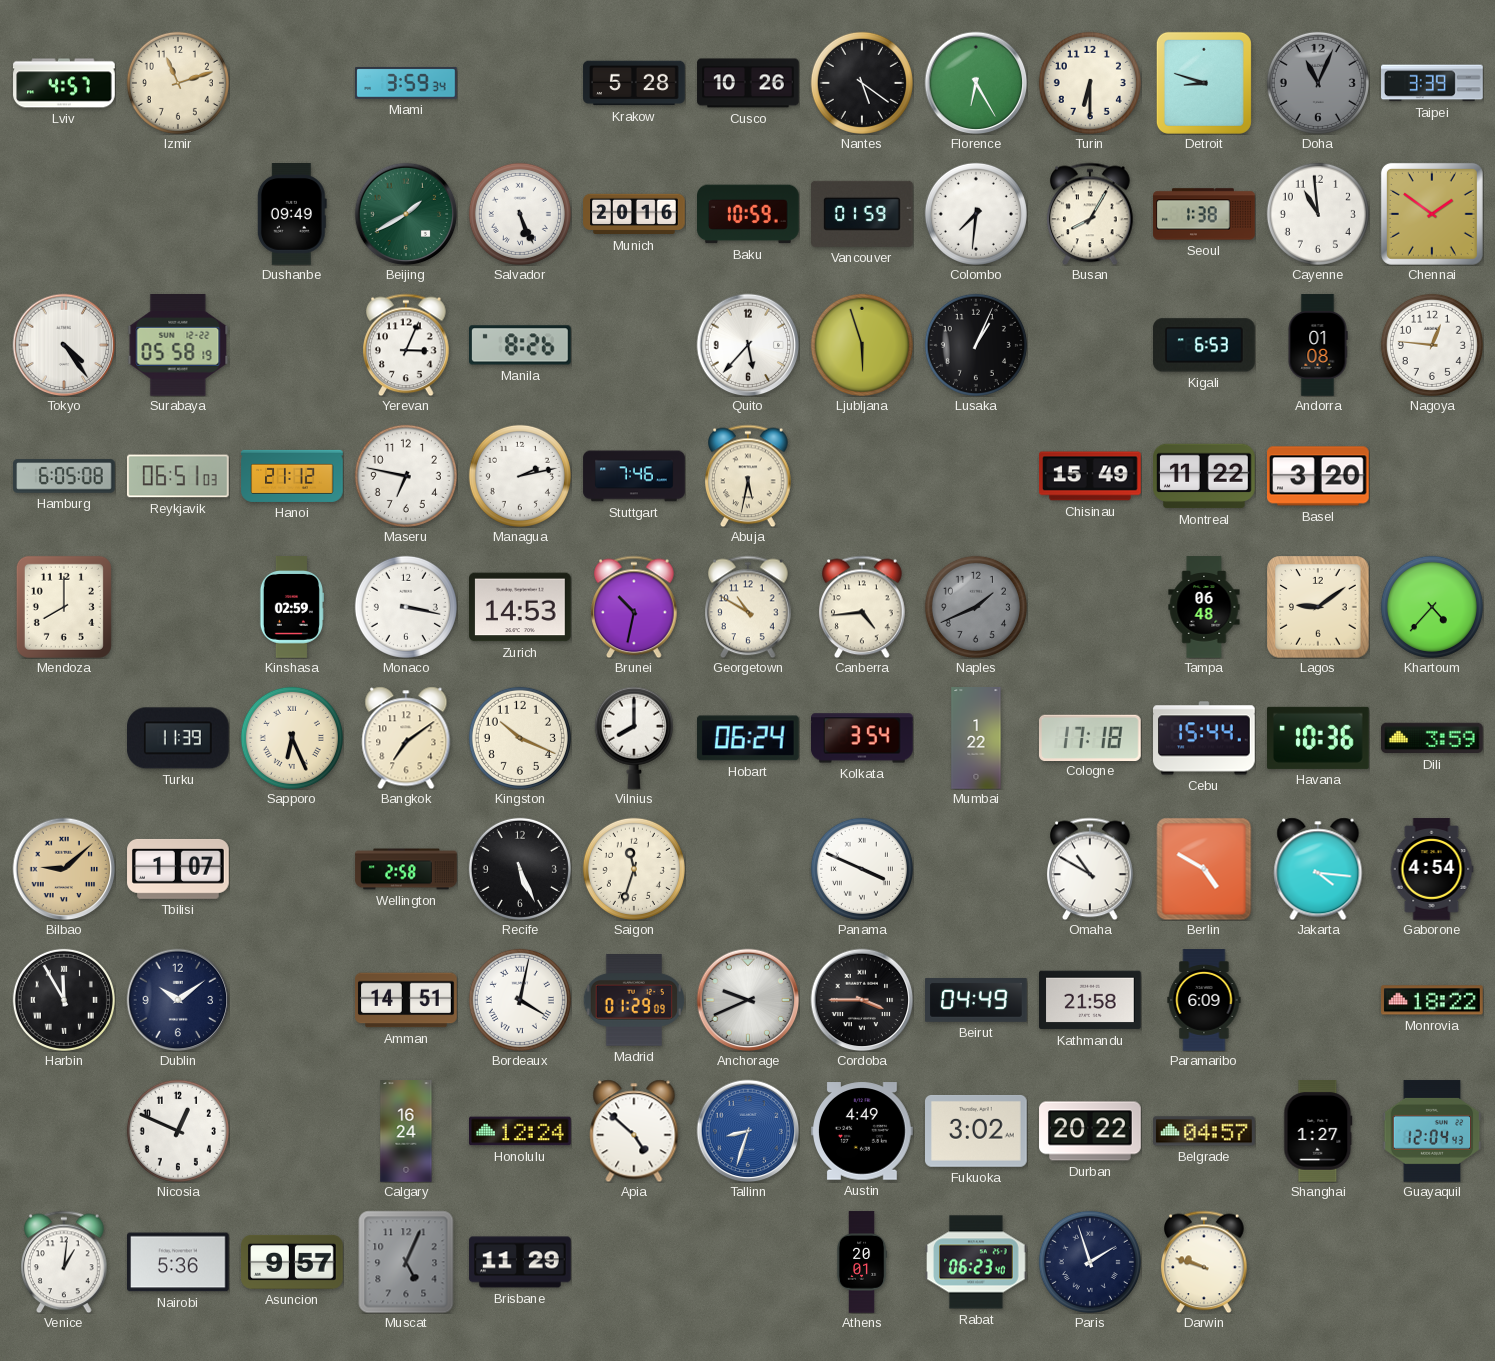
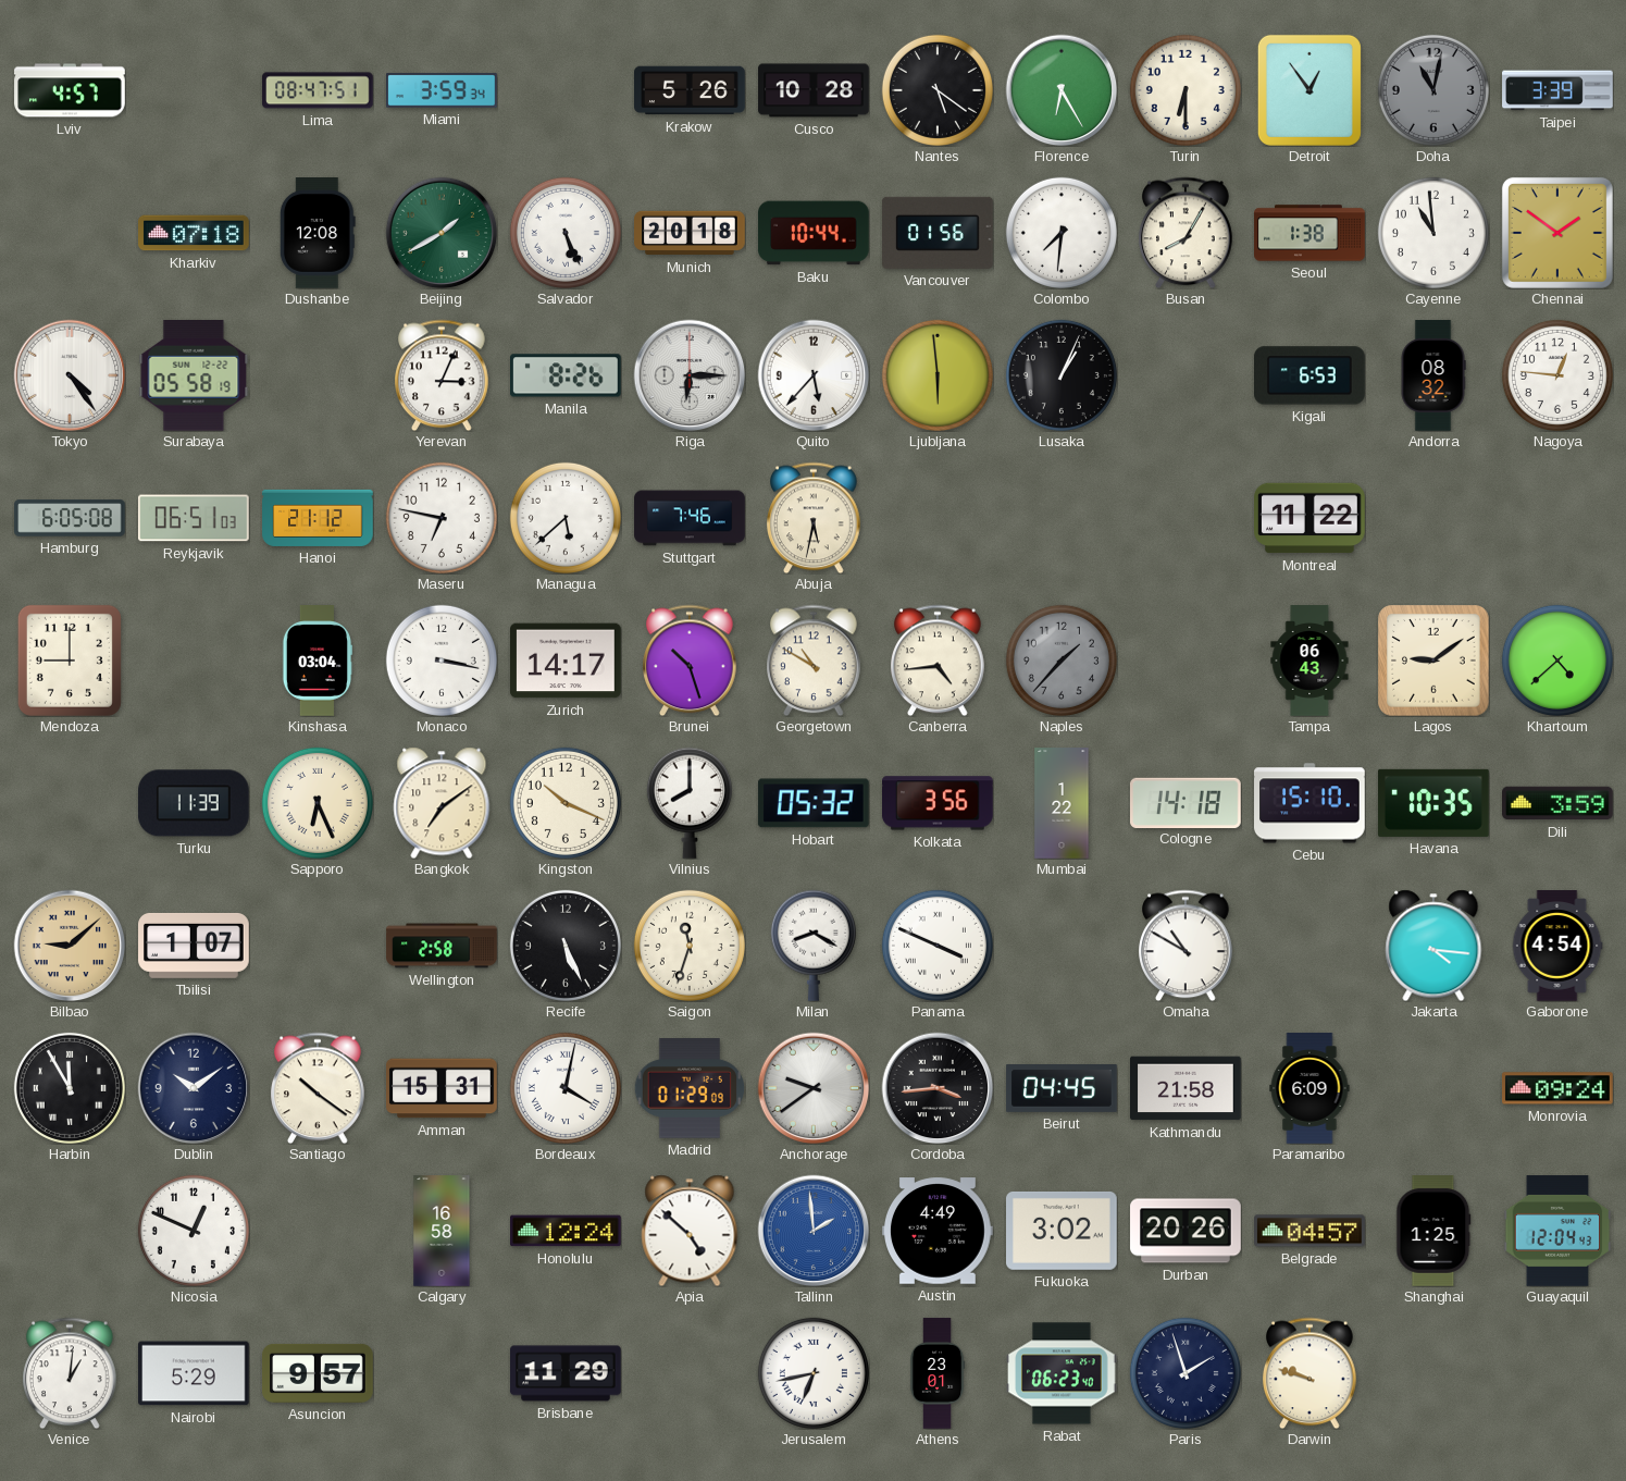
Izmir: 11:12 -> none
Lima: none -> 08:47
Krakow: 5:28 -> 5:26
Cusco: 10:26 -> 10:28
Detroit: 8:48 -> 12:54
Doha: 11:04 -> 11:02
Kharkiv: none -> 07:18
Dushanbe: 09:49 -> 12:08
Munich: 20:16 -> 20:18
Baku: 10:59 -> 10:44
Vancouver: 01:59 -> 01:56
Riga: none -> 6:15
Ljubljana: 5:57 -> 5:59
Andorra: 01:08 -> 08:32
Managua: 2:13 -> 5:38
Chisinau: 15:49 -> none
Basel: 3:20 -> none
Mendoza: 8:00 -> 9:00
Kinshasa: 02:59 -> 03:04
Zurich: 14:53 -> 14:17
Brunei: 10:32 -> 10:27
Naples: 1:41 -> 1:37
Tampa: 06:48 -> 06:43
Khartoum: 4:37 -> 4:38
Hobart: 06:24 -> 05:32
Kolkata: 3:54 -> 3:56
Cologne: 17:18 -> 14:18
Cebu: 15:44 -> 15:10
Havana: 10:36 -> 10:35
Milan: none -> 8:20
Berlin: 4:50 -> none
Santiago: none -> 10:21
Amman: 14:51 -> 15:31
Anchorage: 9:41 -> 9:39
Cordoba: 3:45 -> 3:44
Beirut: 04:49 -> 04:45
Monrovia: 18:22 -> 09:24
Calgary: 16:24 -> 16:58
Tallinn: 8:33 -> 1:59
Durban: 20:22 -> 20:26
Shanghai: 1:27 -> 1:25
Nairobi: 5:36 -> 5:29
Muscat: 5:04 -> none
Jerusalem: none -> 6:43
Athens: 20:01 -> 23:01
